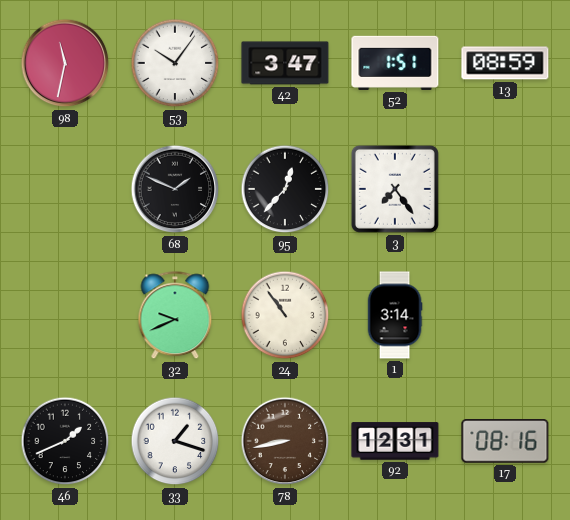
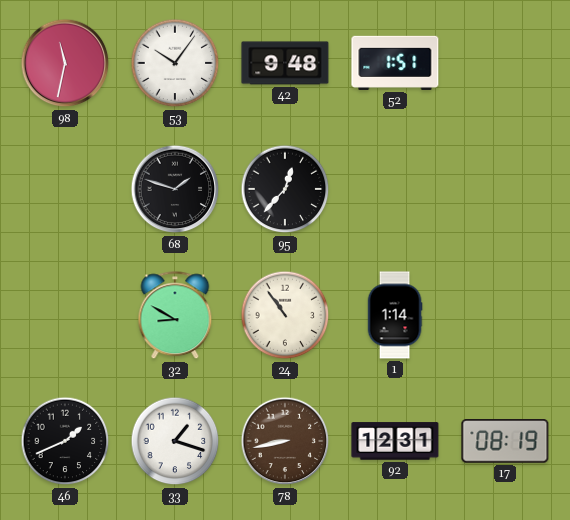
42: 3:47 -> 9:48
13: 08:59 -> none
68: 1:49 -> 1:48
3: 7:24 -> none
32: 9:41 -> 8:50
1: 3:14 -> 1:14
17: 08:16 -> 08:19
